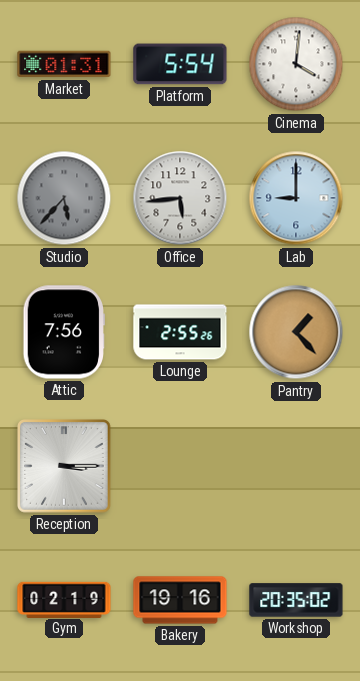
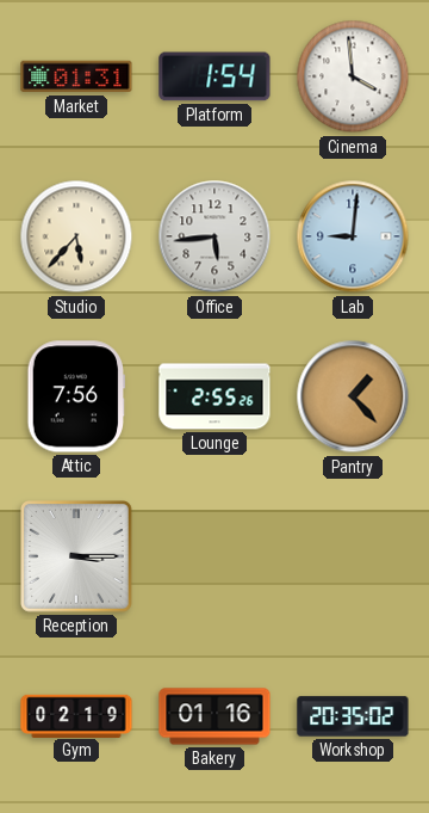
Platform: 5:54 -> 1:54
Cinema: 4:01 -> 3:59
Studio dial: grey -> cream
Lab: 9:00 -> 9:01
Bakery: 19:16 -> 01:16
